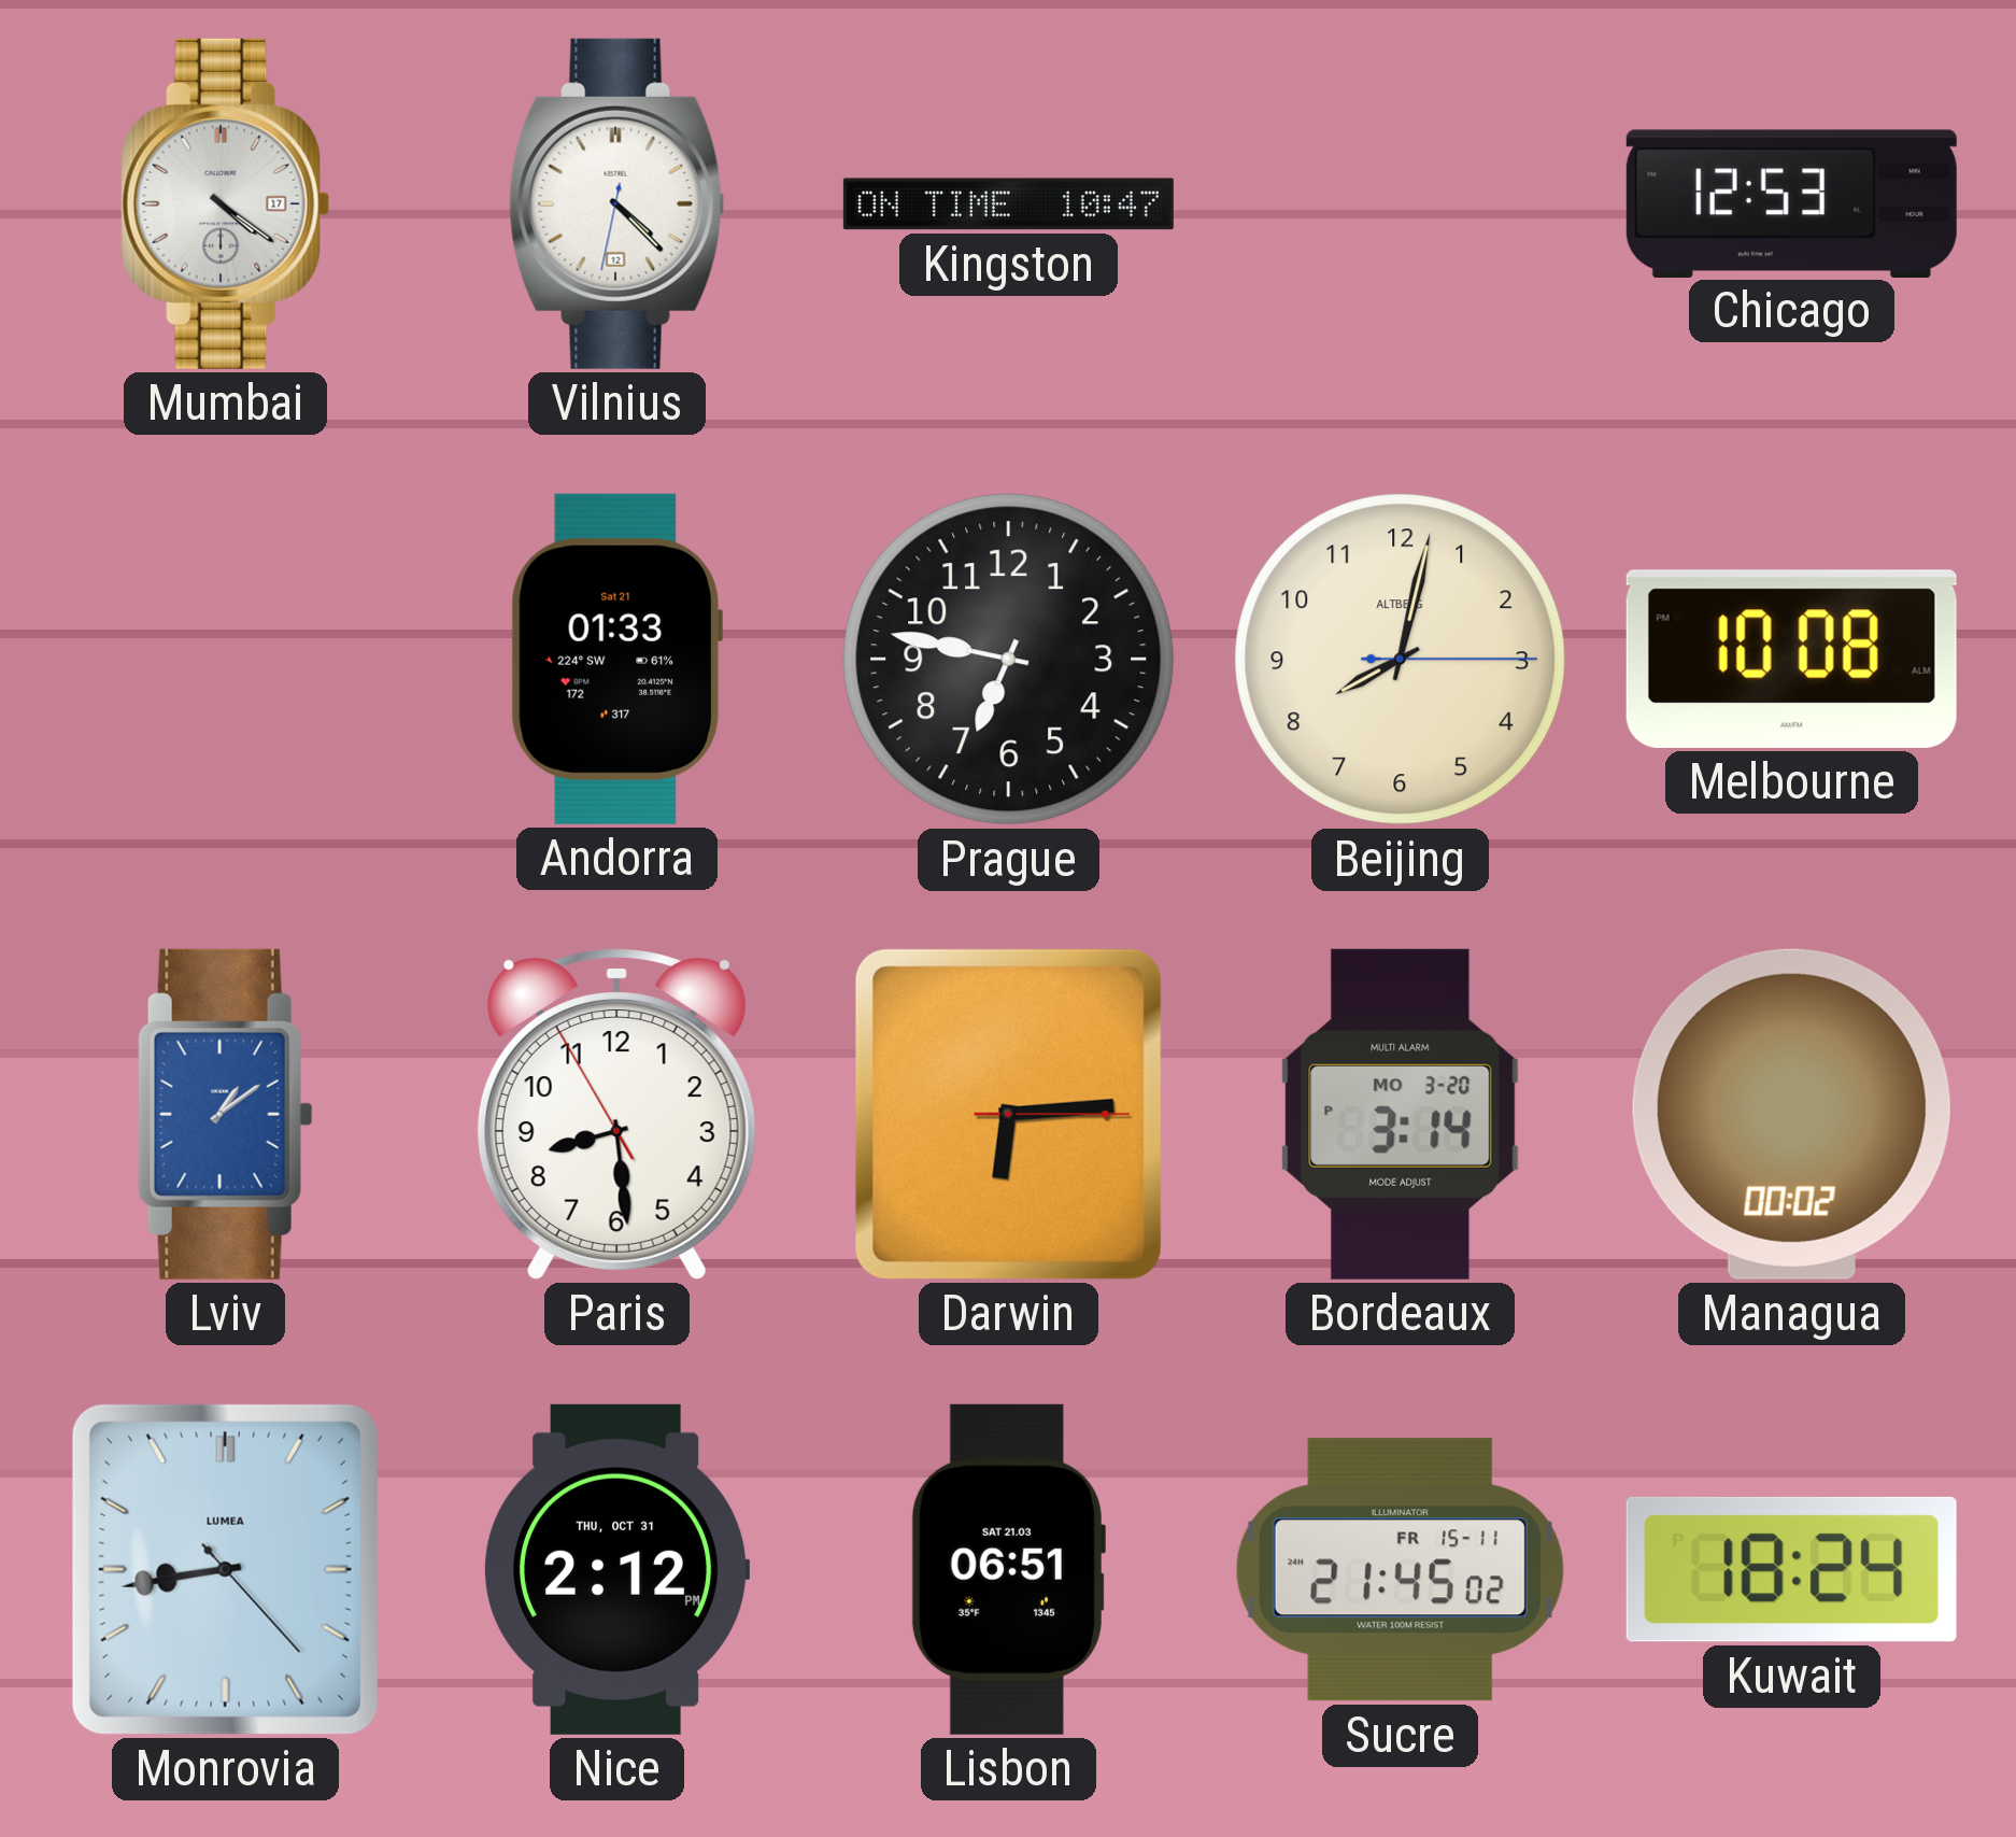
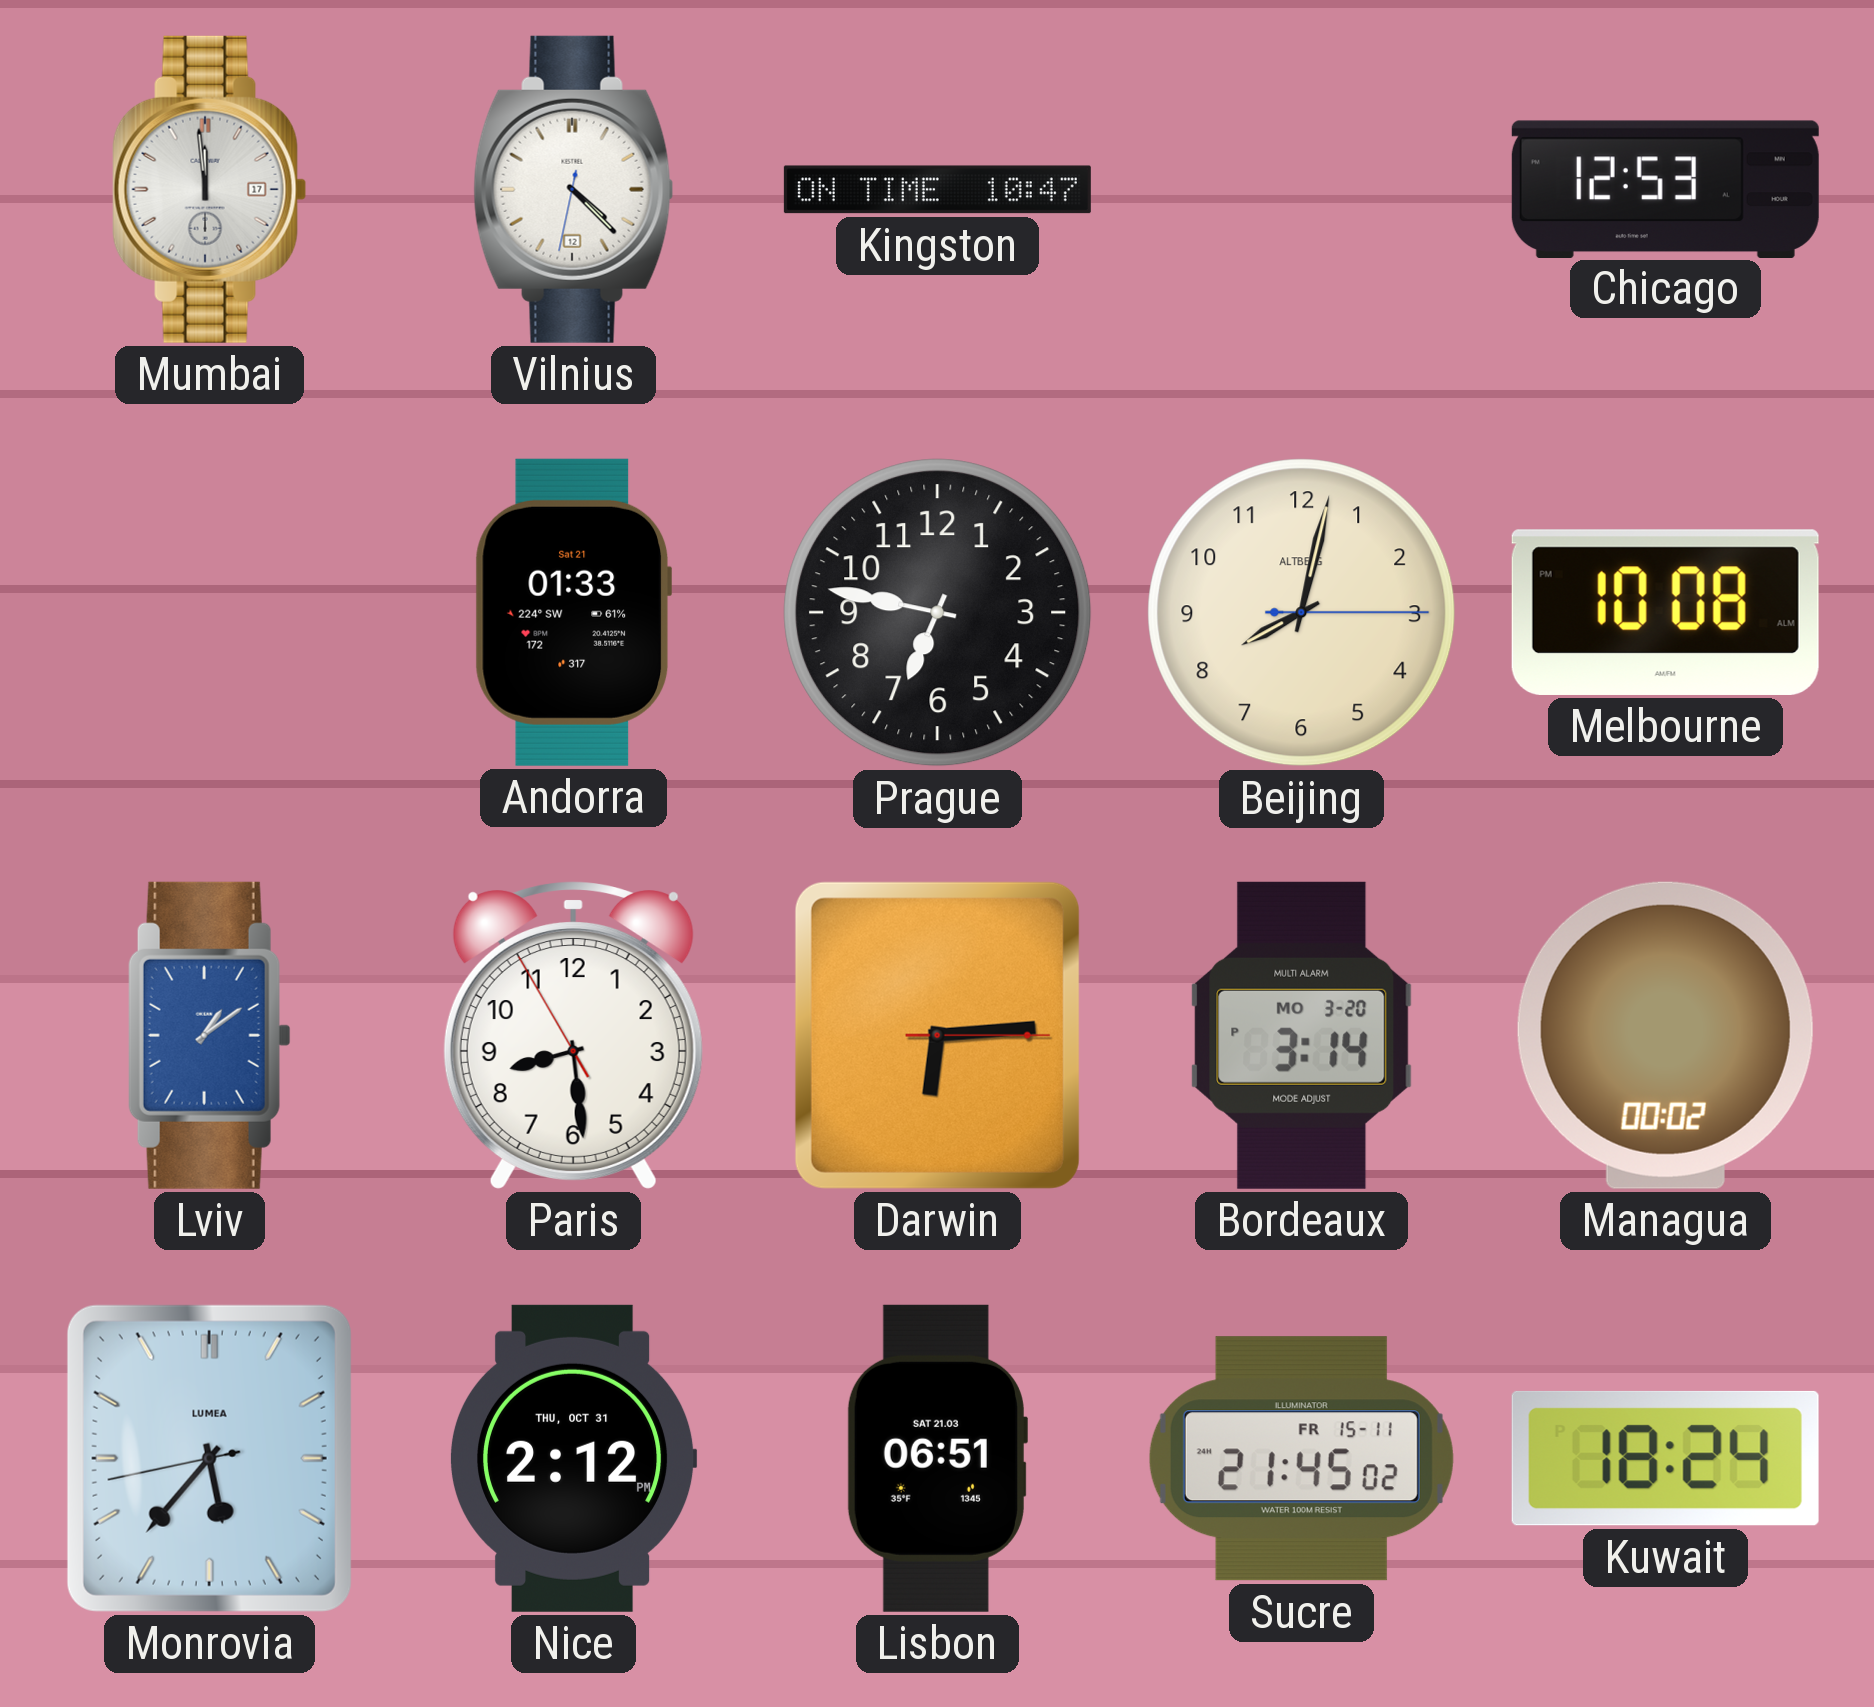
Mumbai: 4:21 -> 11:59
Monrovia: 8:43 -> 5:36
